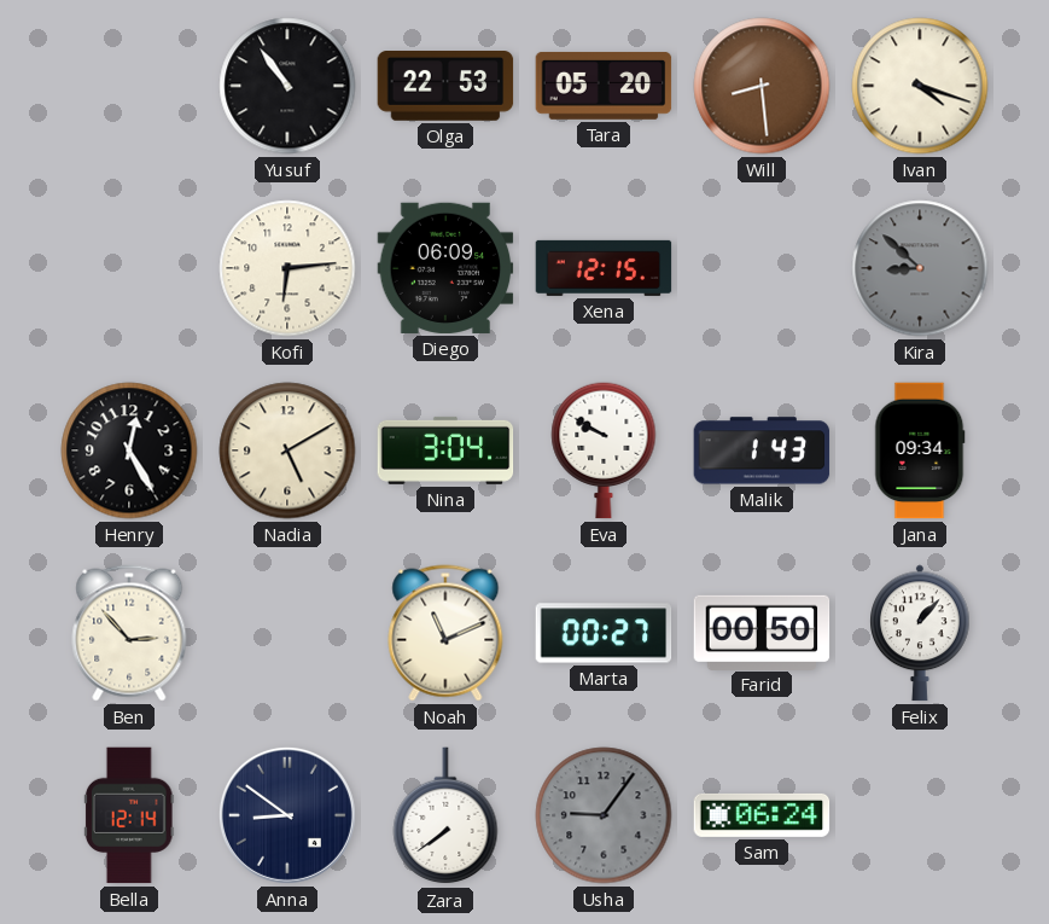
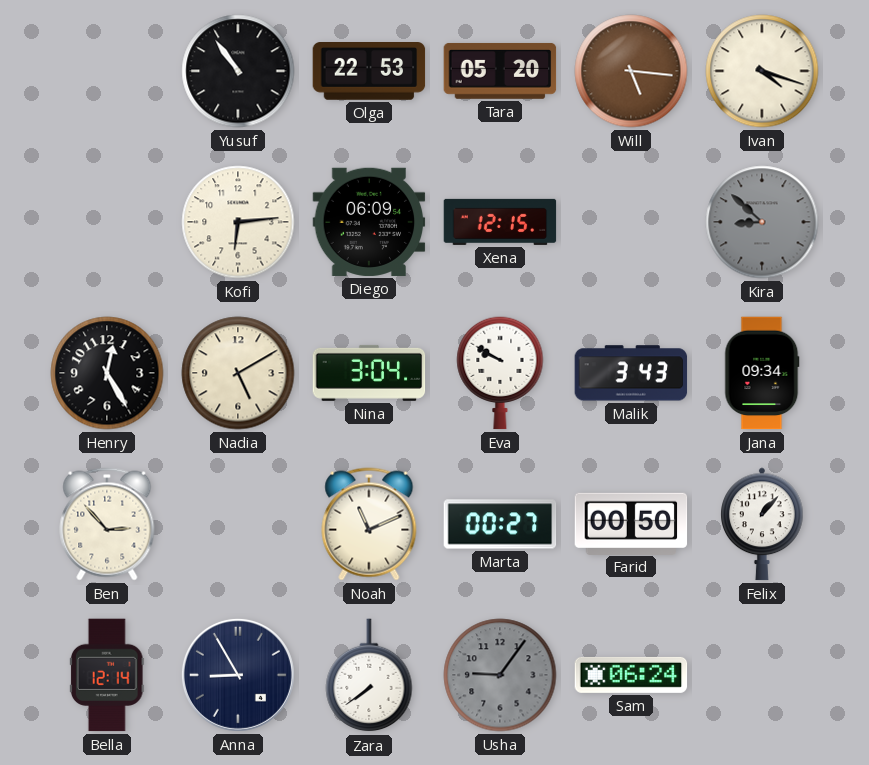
Will: 8:29 -> 5:16
Malik: 1:43 -> 3:43
Anna: 8:51 -> 8:55
